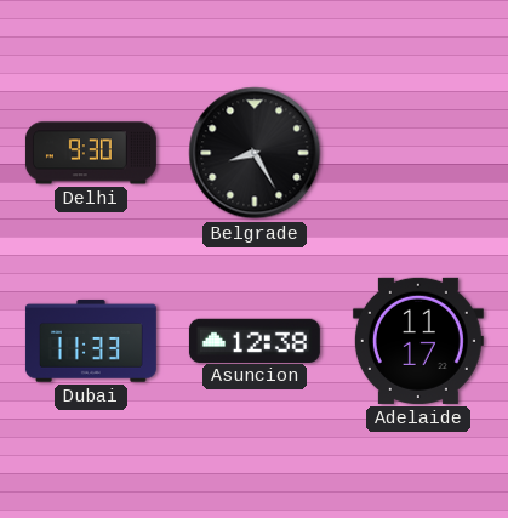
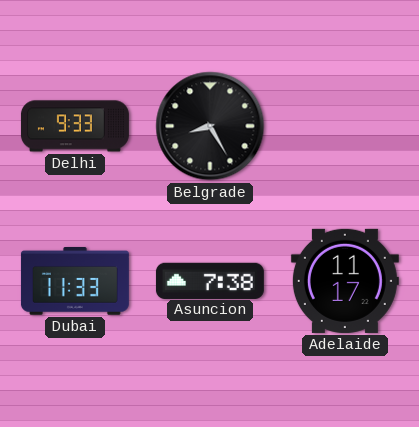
Delhi: 9:30 -> 9:33
Asuncion: 12:38 -> 7:38
